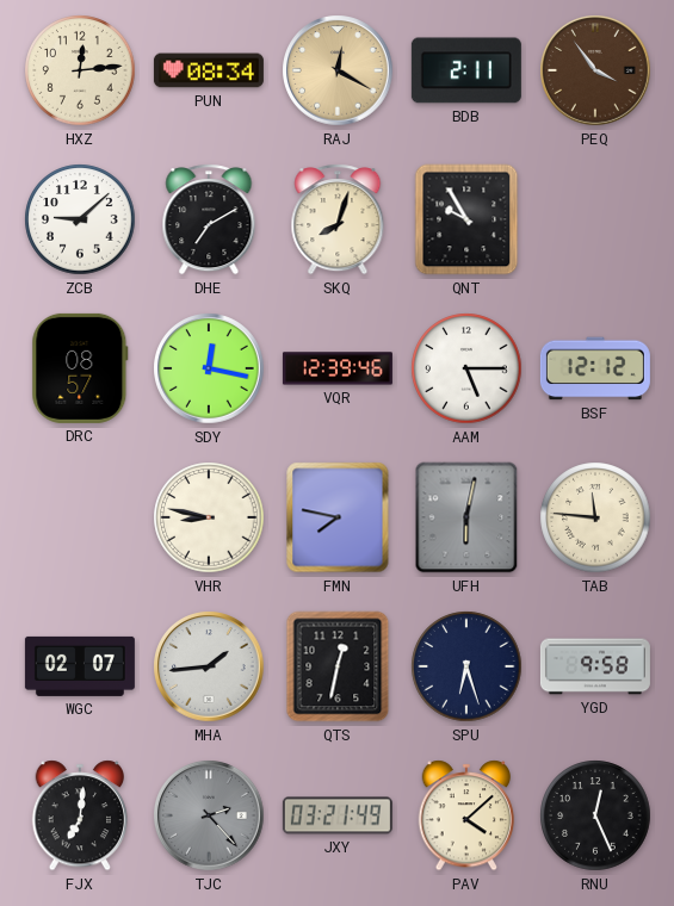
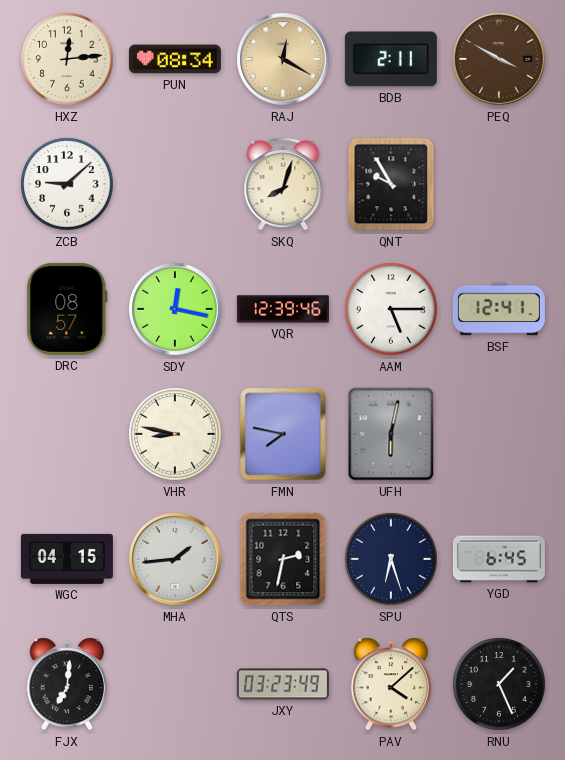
PEQ: 3:54 -> 3:50
DHE: 7:10 -> none
BSF: 12:12 -> 12:41
TAB: 11:46 -> none
WGC: 02:07 -> 04:15
QTS: 12:32 -> 2:32
YGD: 9:58 -> 6:45
TJC: 2:23 -> none
JXY: 03:21 -> 03:23
RNU: 12:26 -> 1:26
